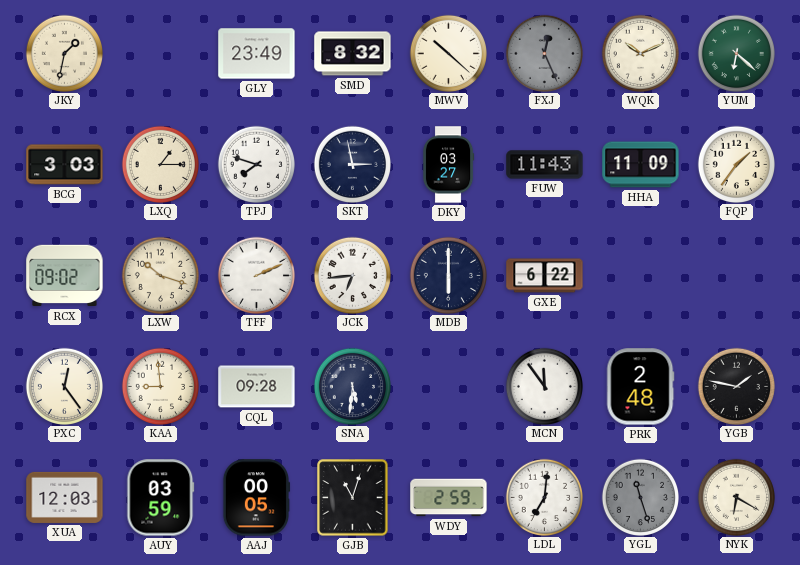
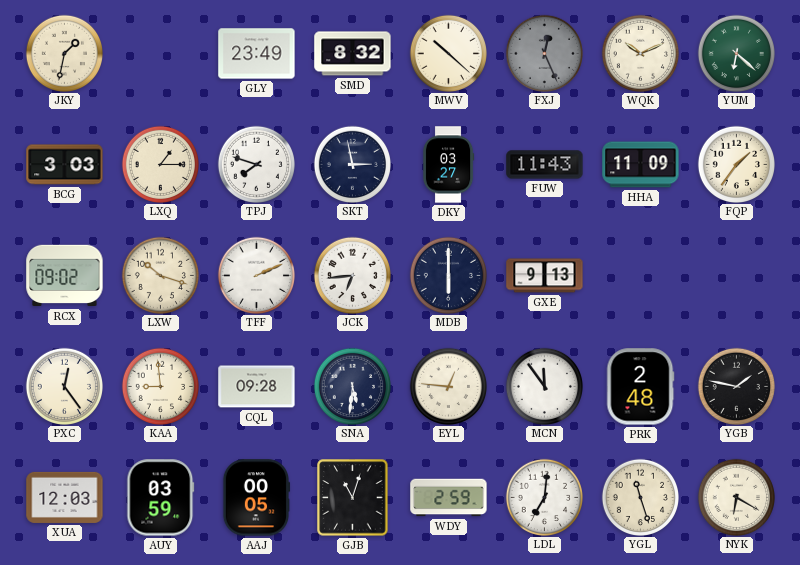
GXE: 6:22 -> 9:13
EYL: none -> 12:46
YGL dial: grey -> cream
